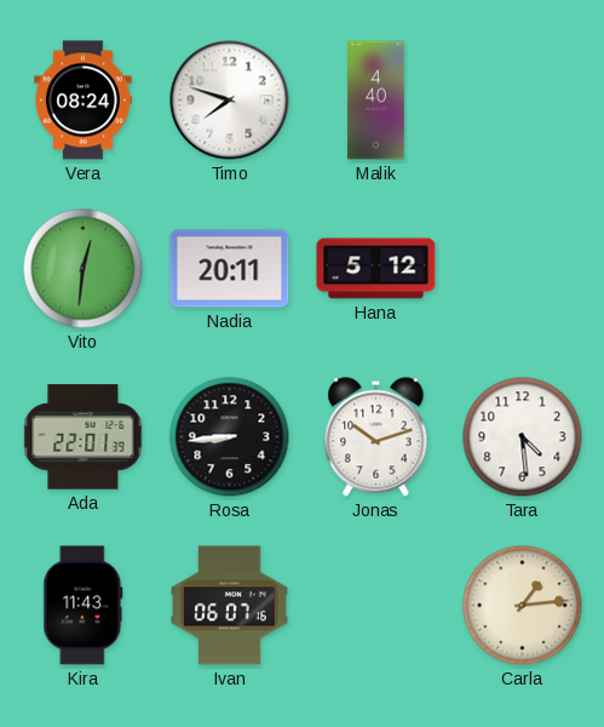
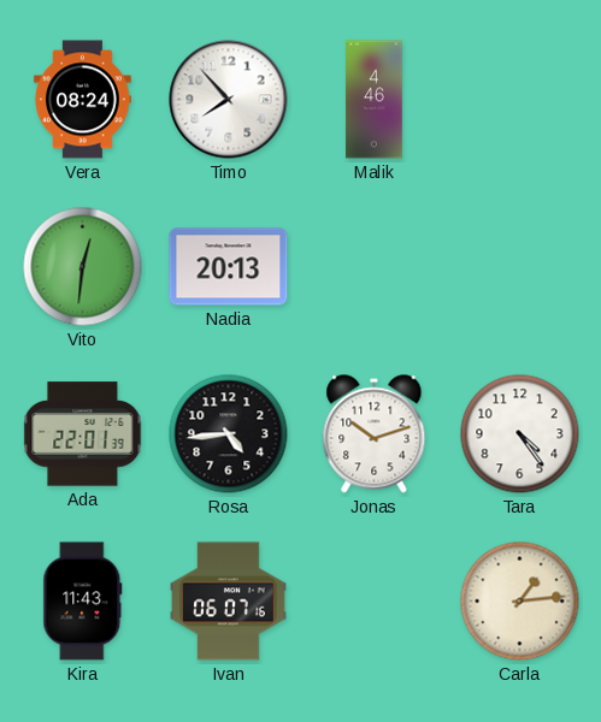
Timo: 7:48 -> 7:53
Malik: 4:40 -> 4:46
Nadia: 20:11 -> 20:13
Hana: 5:12 -> none
Rosa: 8:44 -> 4:44
Tara: 4:29 -> 4:24
